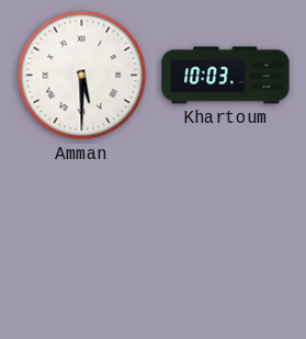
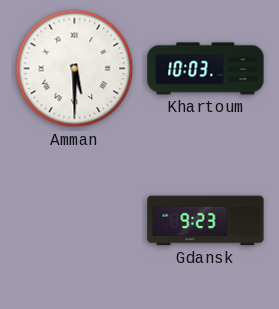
Gdansk: none -> 9:23
